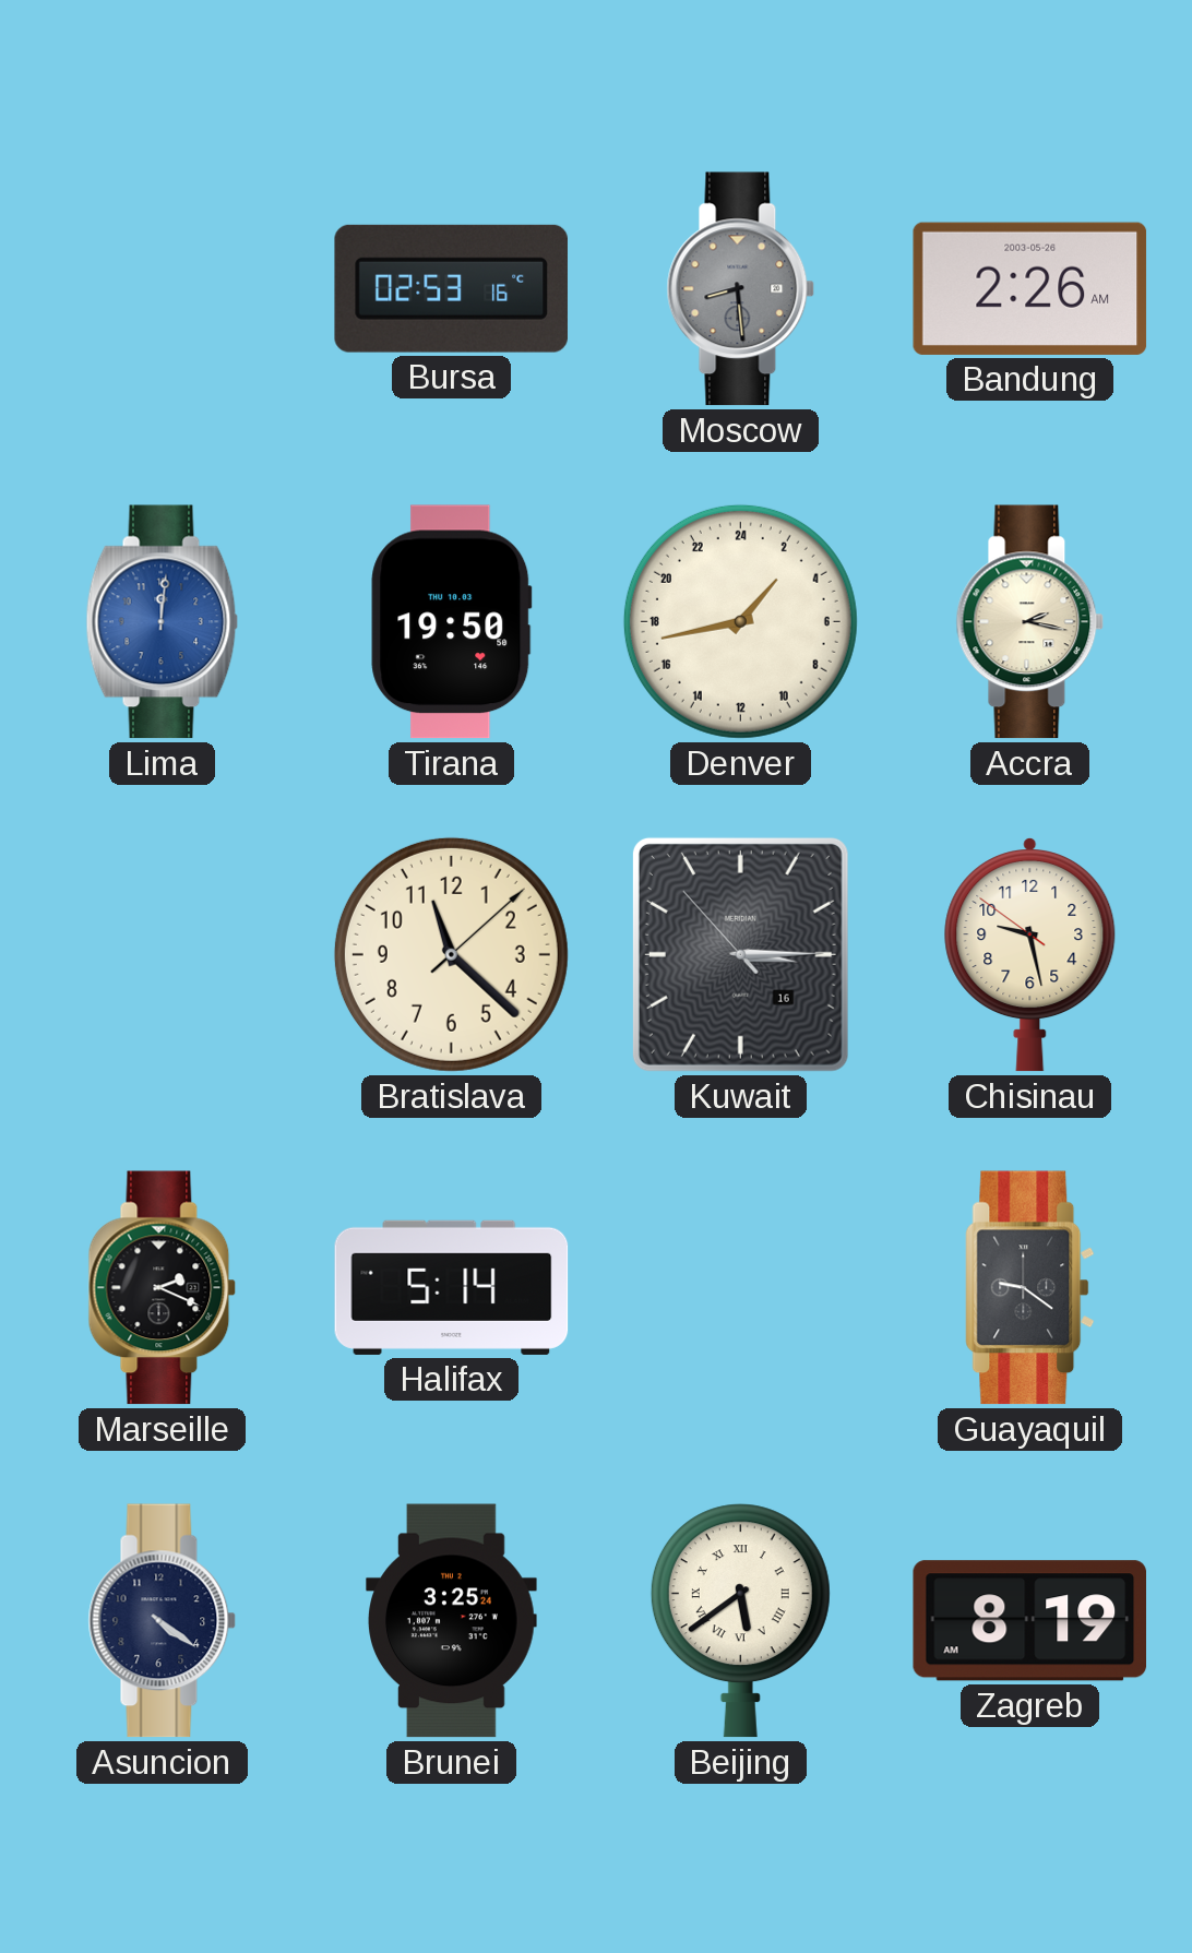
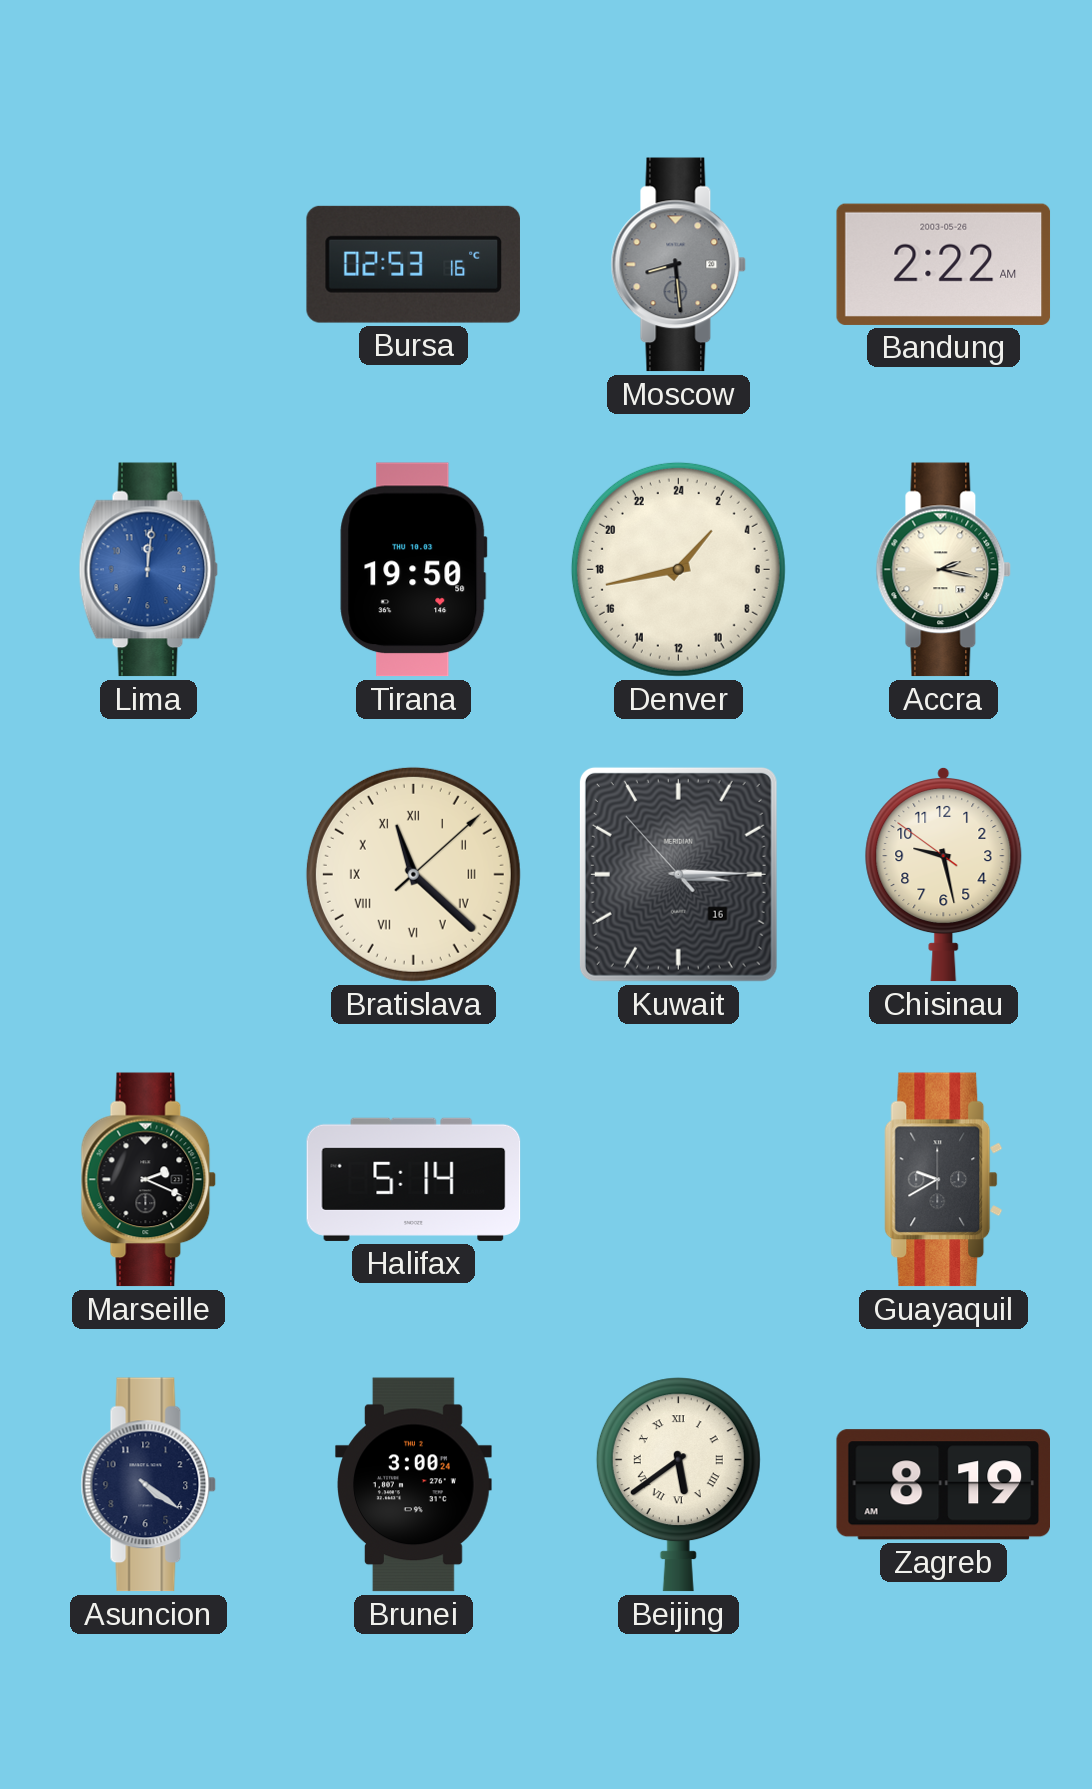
Bandung: 2:26 -> 2:22
Bratislava numerals: Arabic -> Roman
Guayaquil: 9:21 -> 9:40
Brunei: 3:25 -> 3:00
